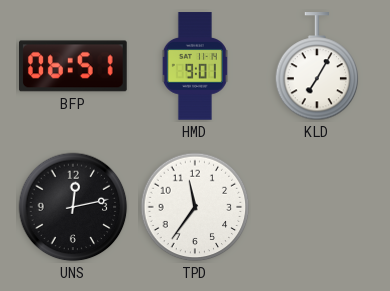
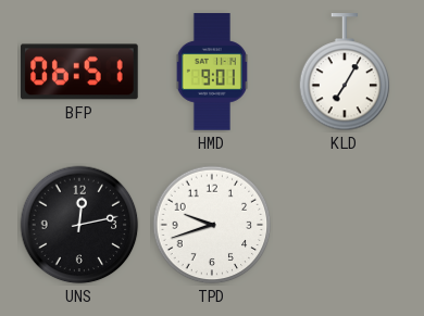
TPD: 11:36 -> 9:42
